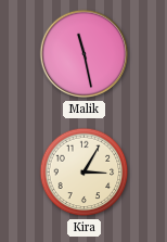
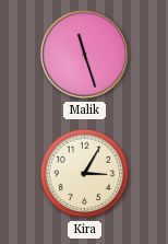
Malik: 11:28 -> 11:27
